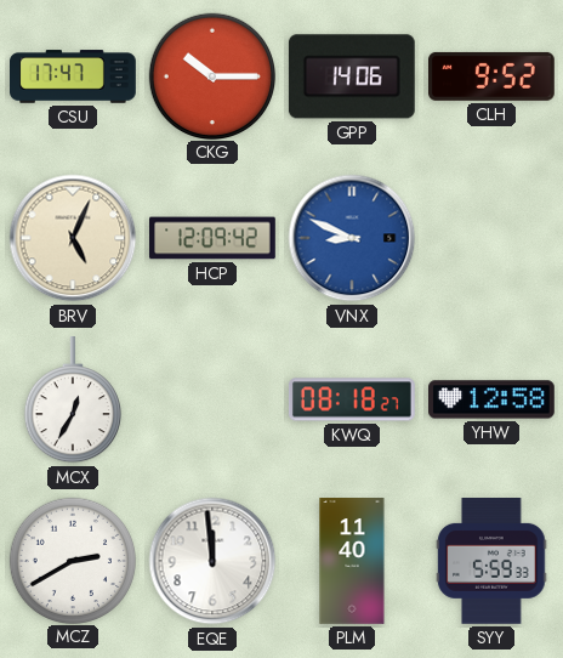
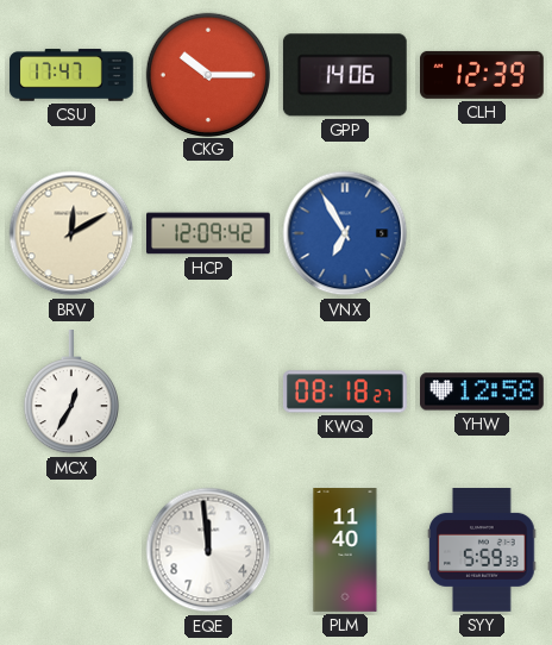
CLH: 9:52 -> 12:39
BRV: 5:04 -> 12:10
VNX: 8:49 -> 6:55
MCZ: 2:40 -> none
